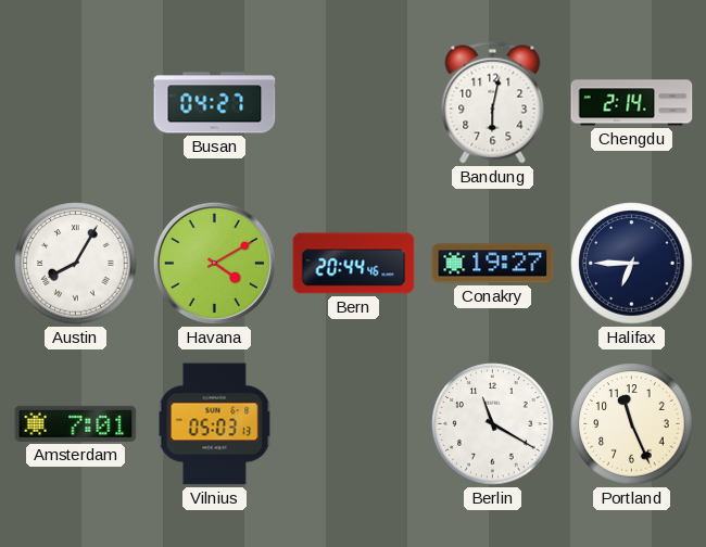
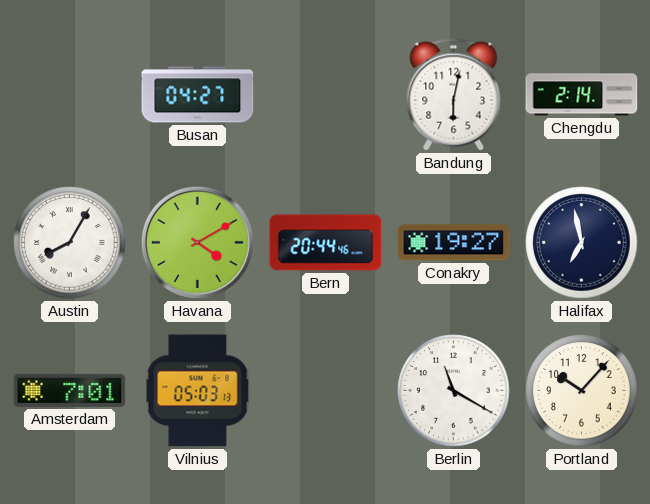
Halifax: 6:45 -> 6:58
Portland: 11:26 -> 10:07
